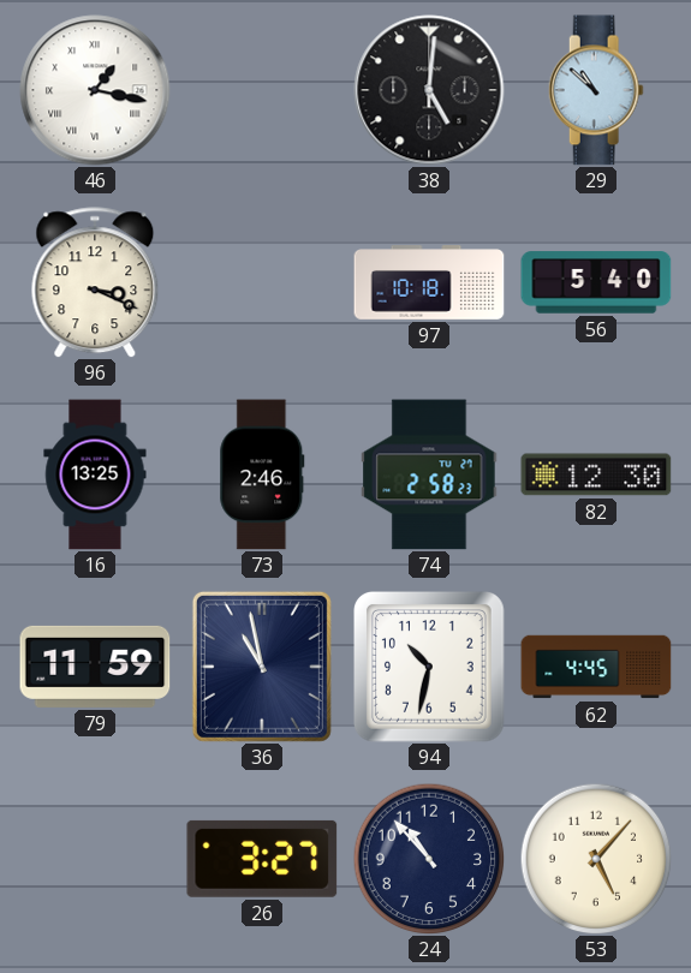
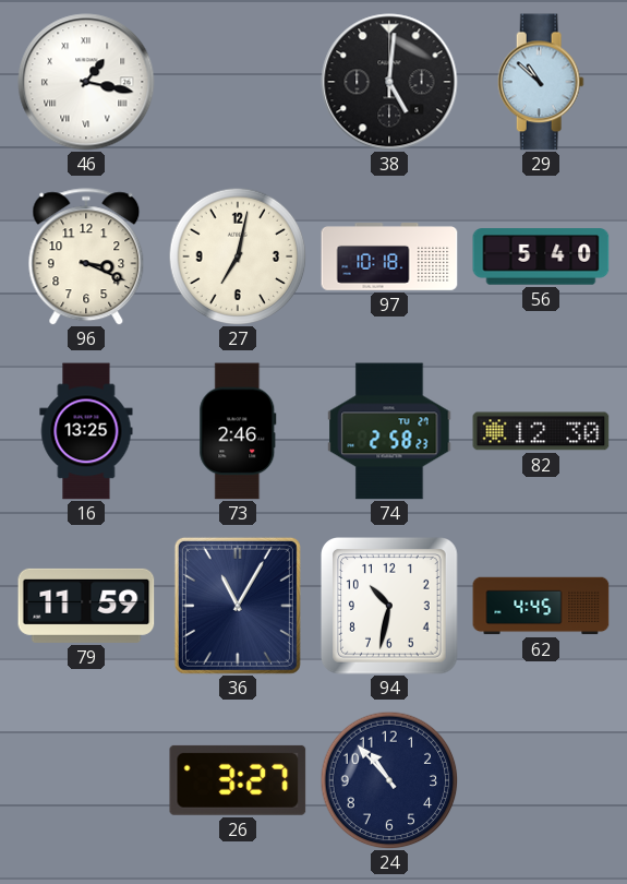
27: none -> 7:02
36: 10:58 -> 11:05
53: 5:07 -> none
